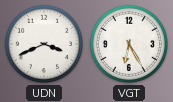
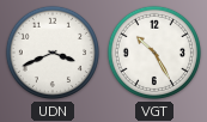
VGT: 6:25 -> 10:25
